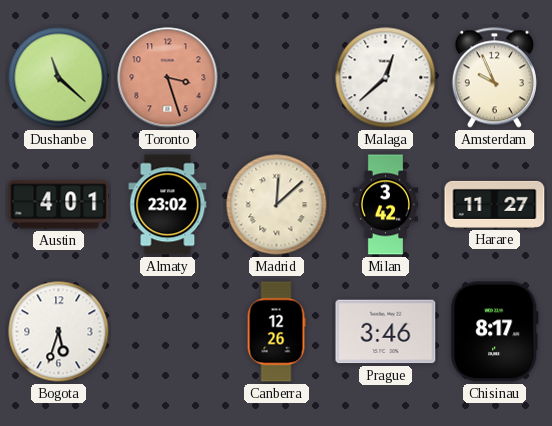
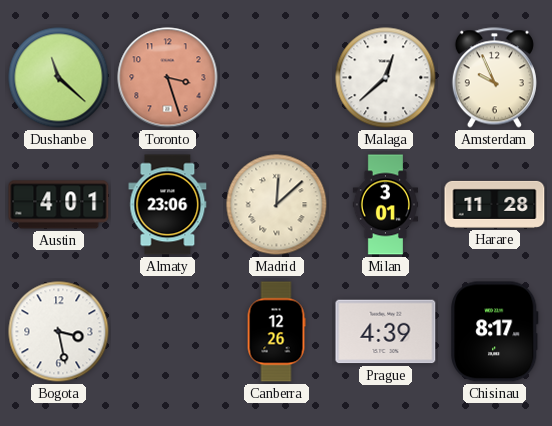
Almaty: 23:02 -> 23:06
Milan: 3:42 -> 3:01
Harare: 11:27 -> 11:28
Bogota: 5:33 -> 3:28
Prague: 3:46 -> 4:39
